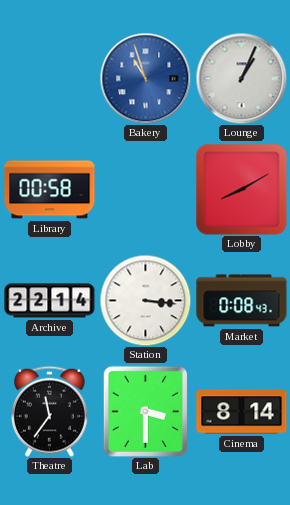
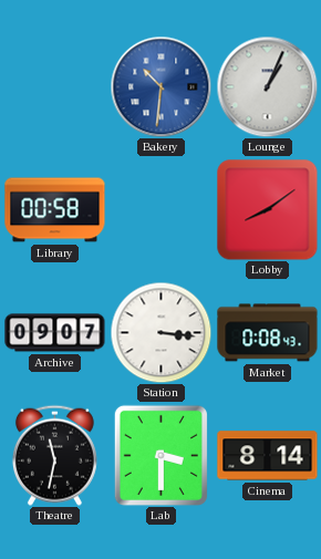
Bakery: 10:57 -> 10:31
Lobby: 8:10 -> 8:09
Archive: 22:14 -> 09:07
Theatre: 11:36 -> 11:32
